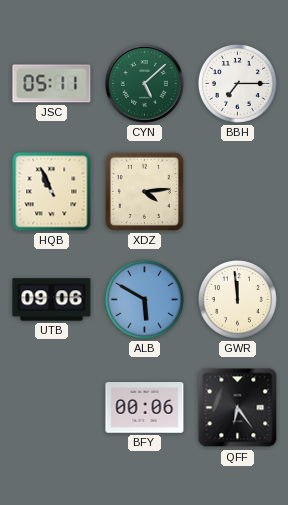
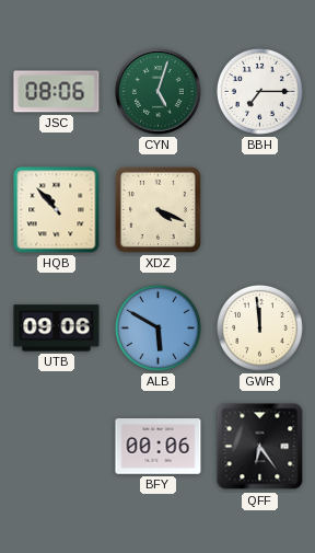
JSC: 05:11 -> 08:06
CYN: 5:08 -> 5:03
HQB: 10:56 -> 10:53
XDZ: 4:14 -> 4:19
